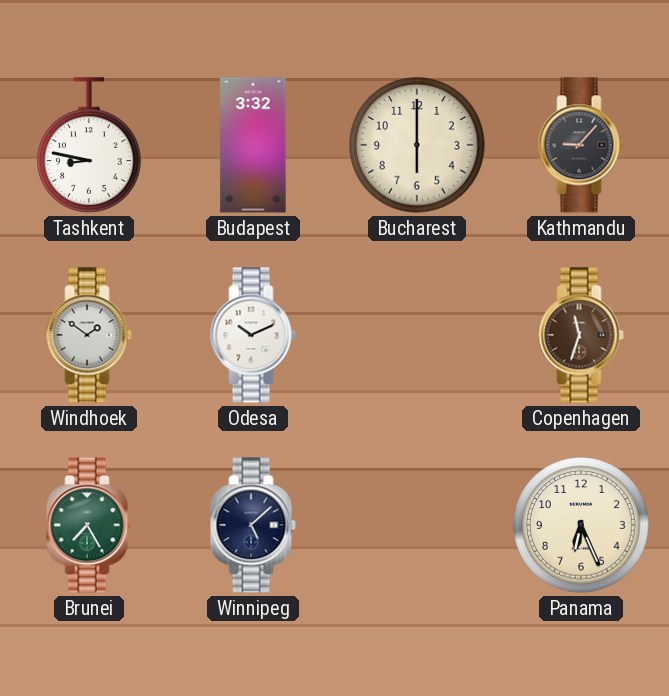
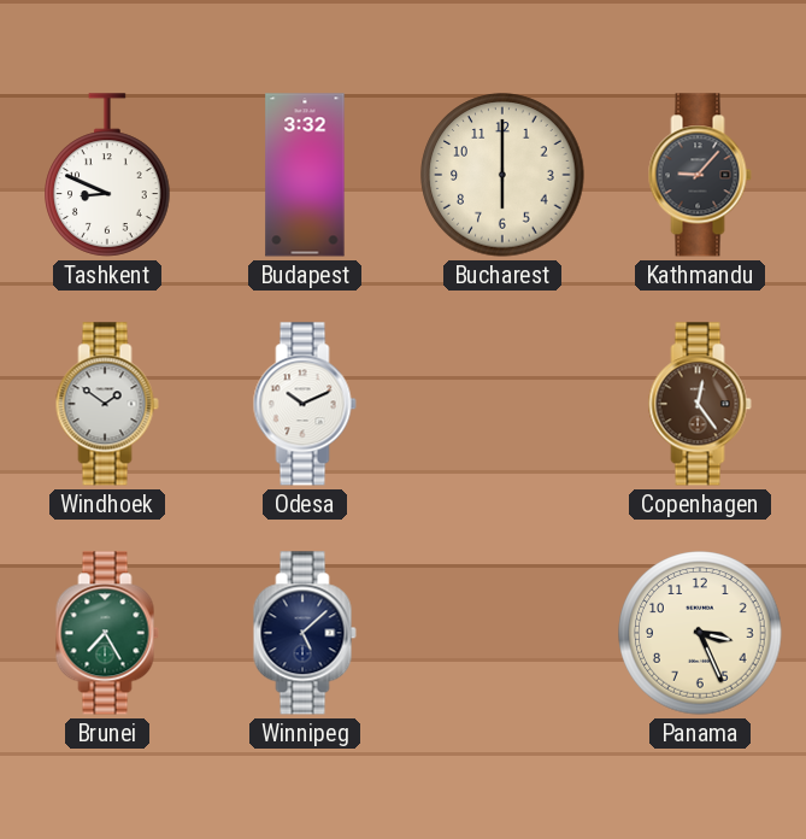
Tashkent: 8:47 -> 8:49
Copenhagen: 11:33 -> 12:24
Panama: 6:26 -> 3:26
